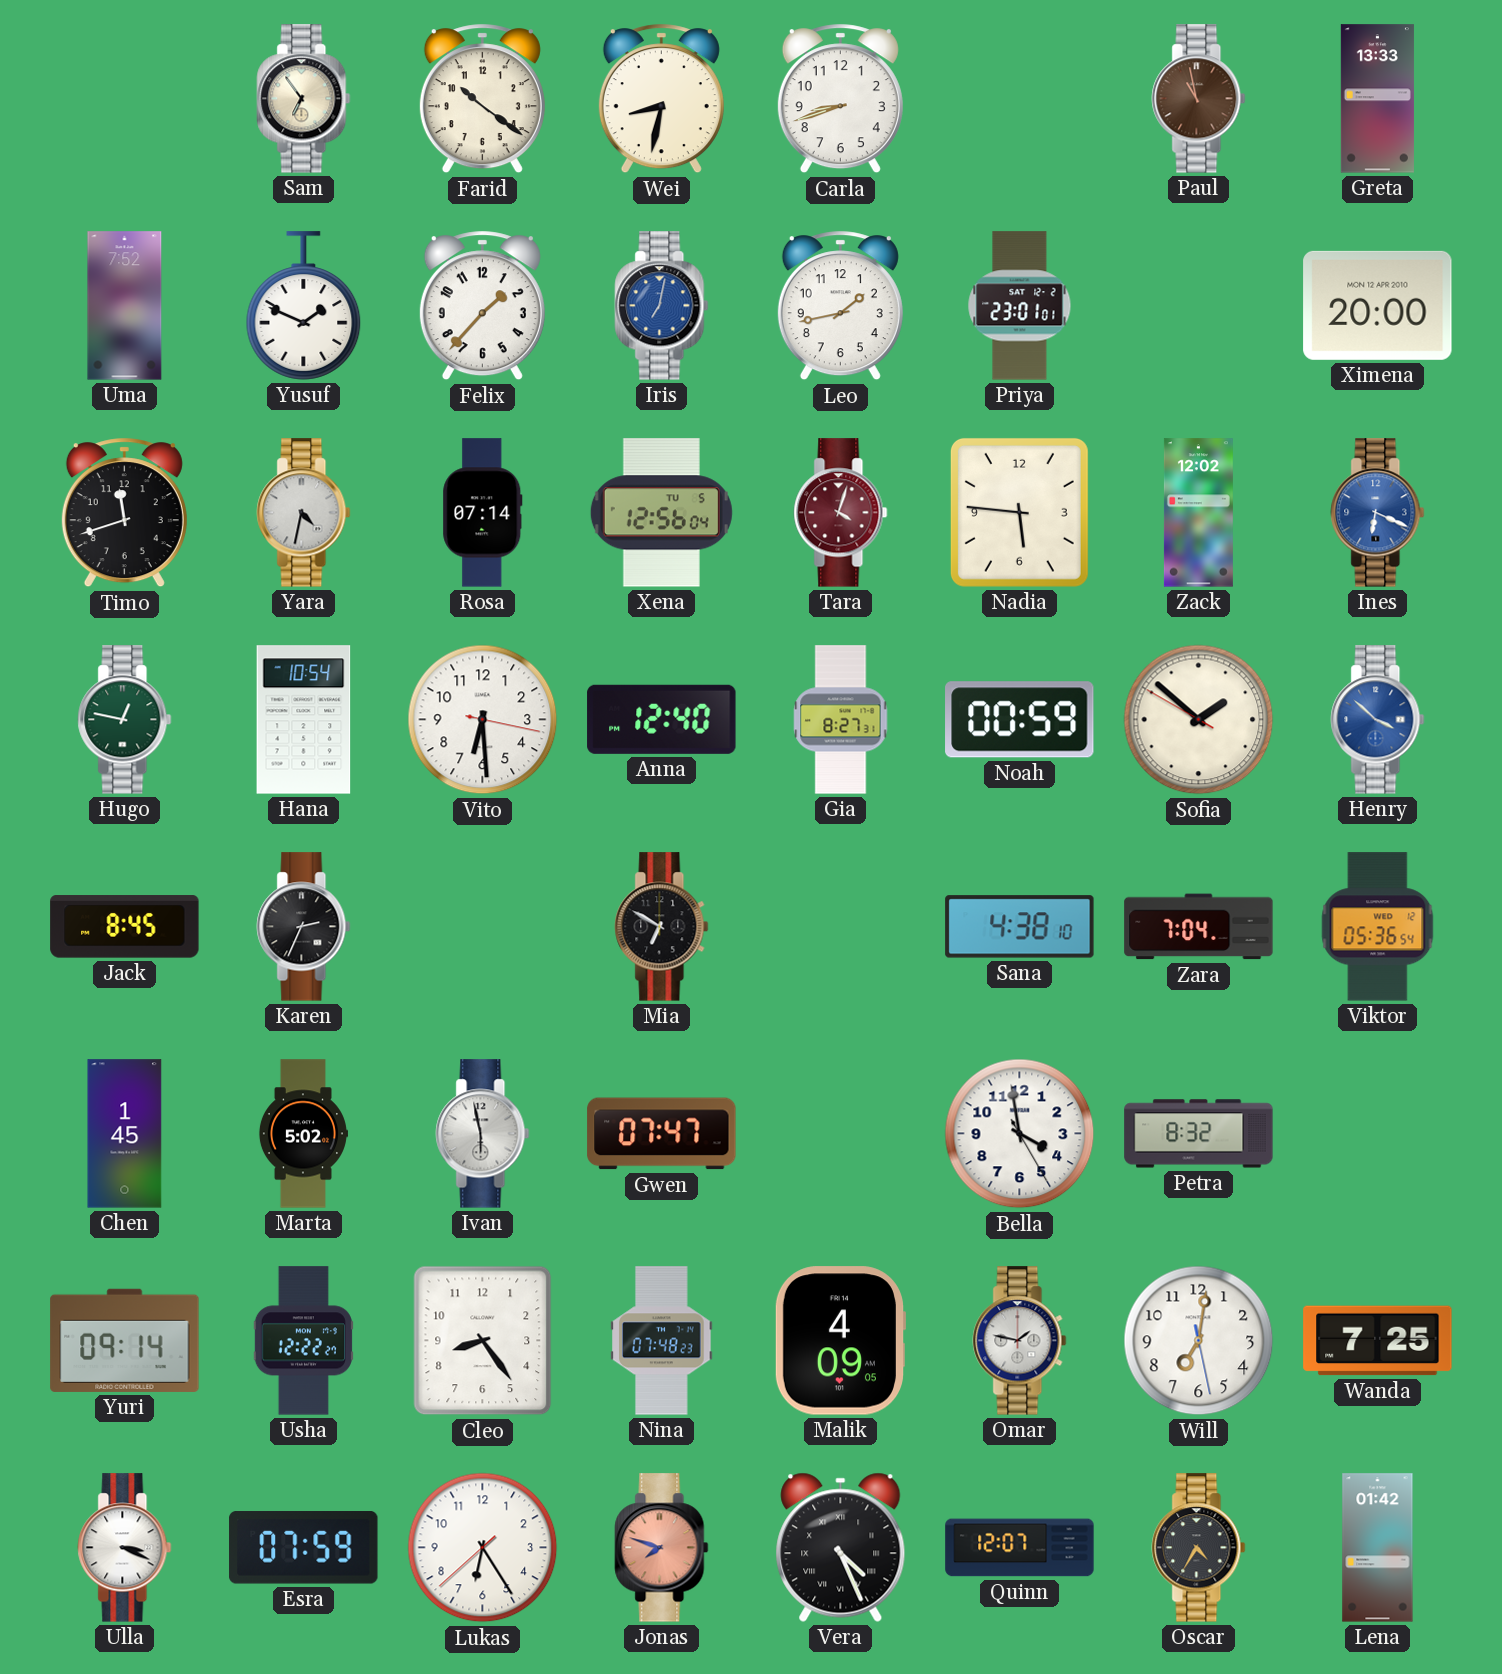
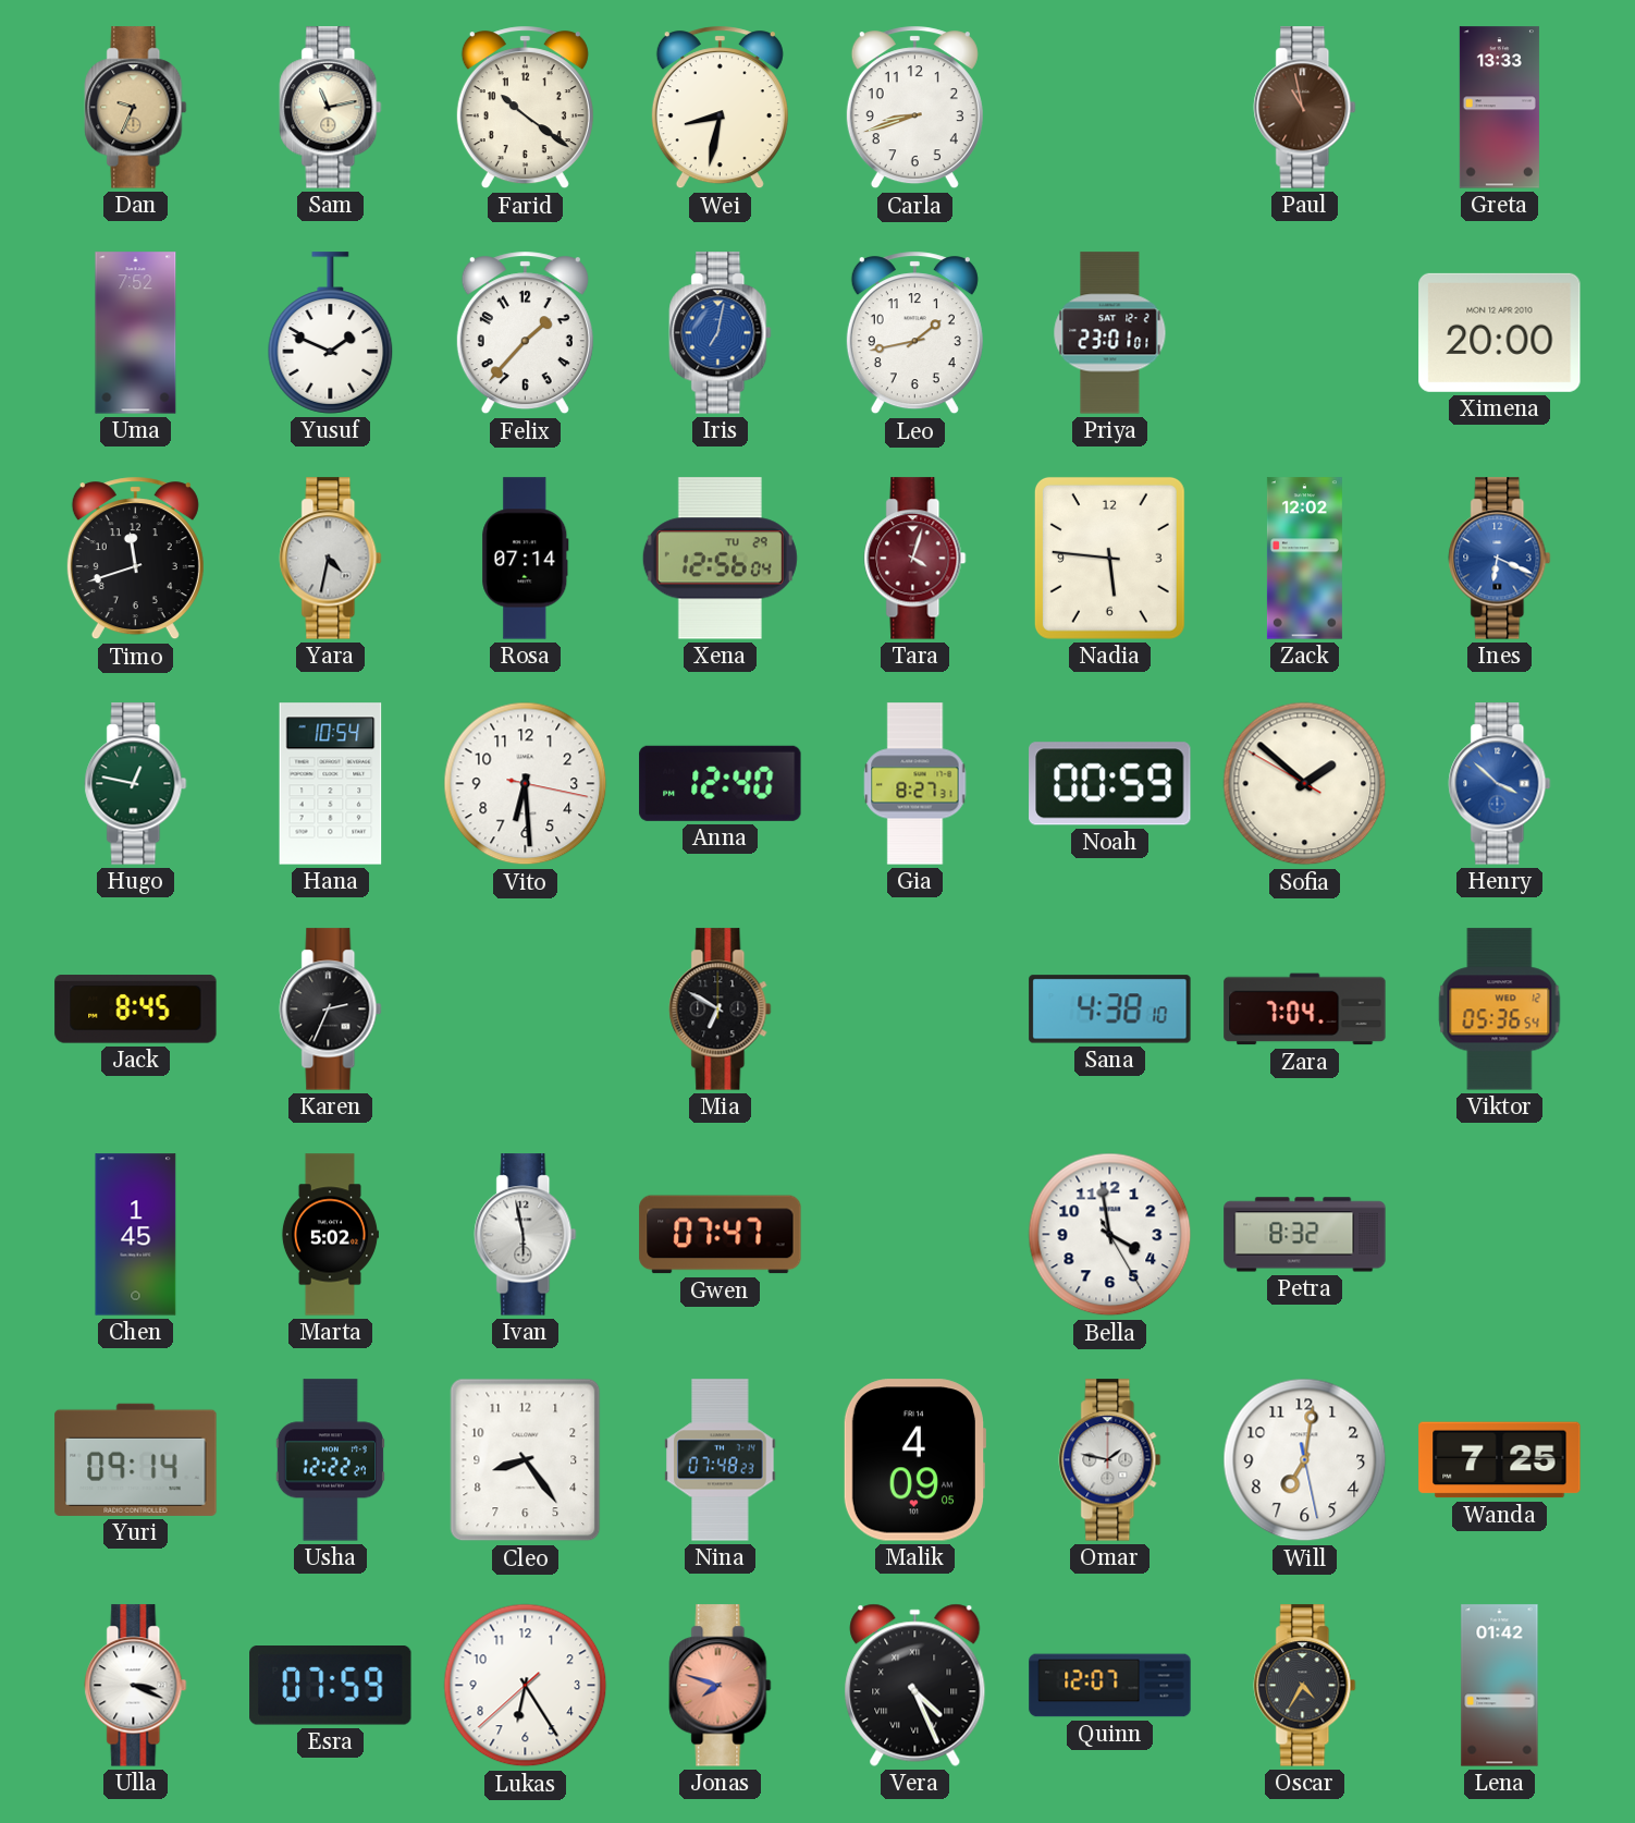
Dan: none -> 9:34
Sam: 6:54 -> 11:13
Xena date: TU 5 -> TU 29
